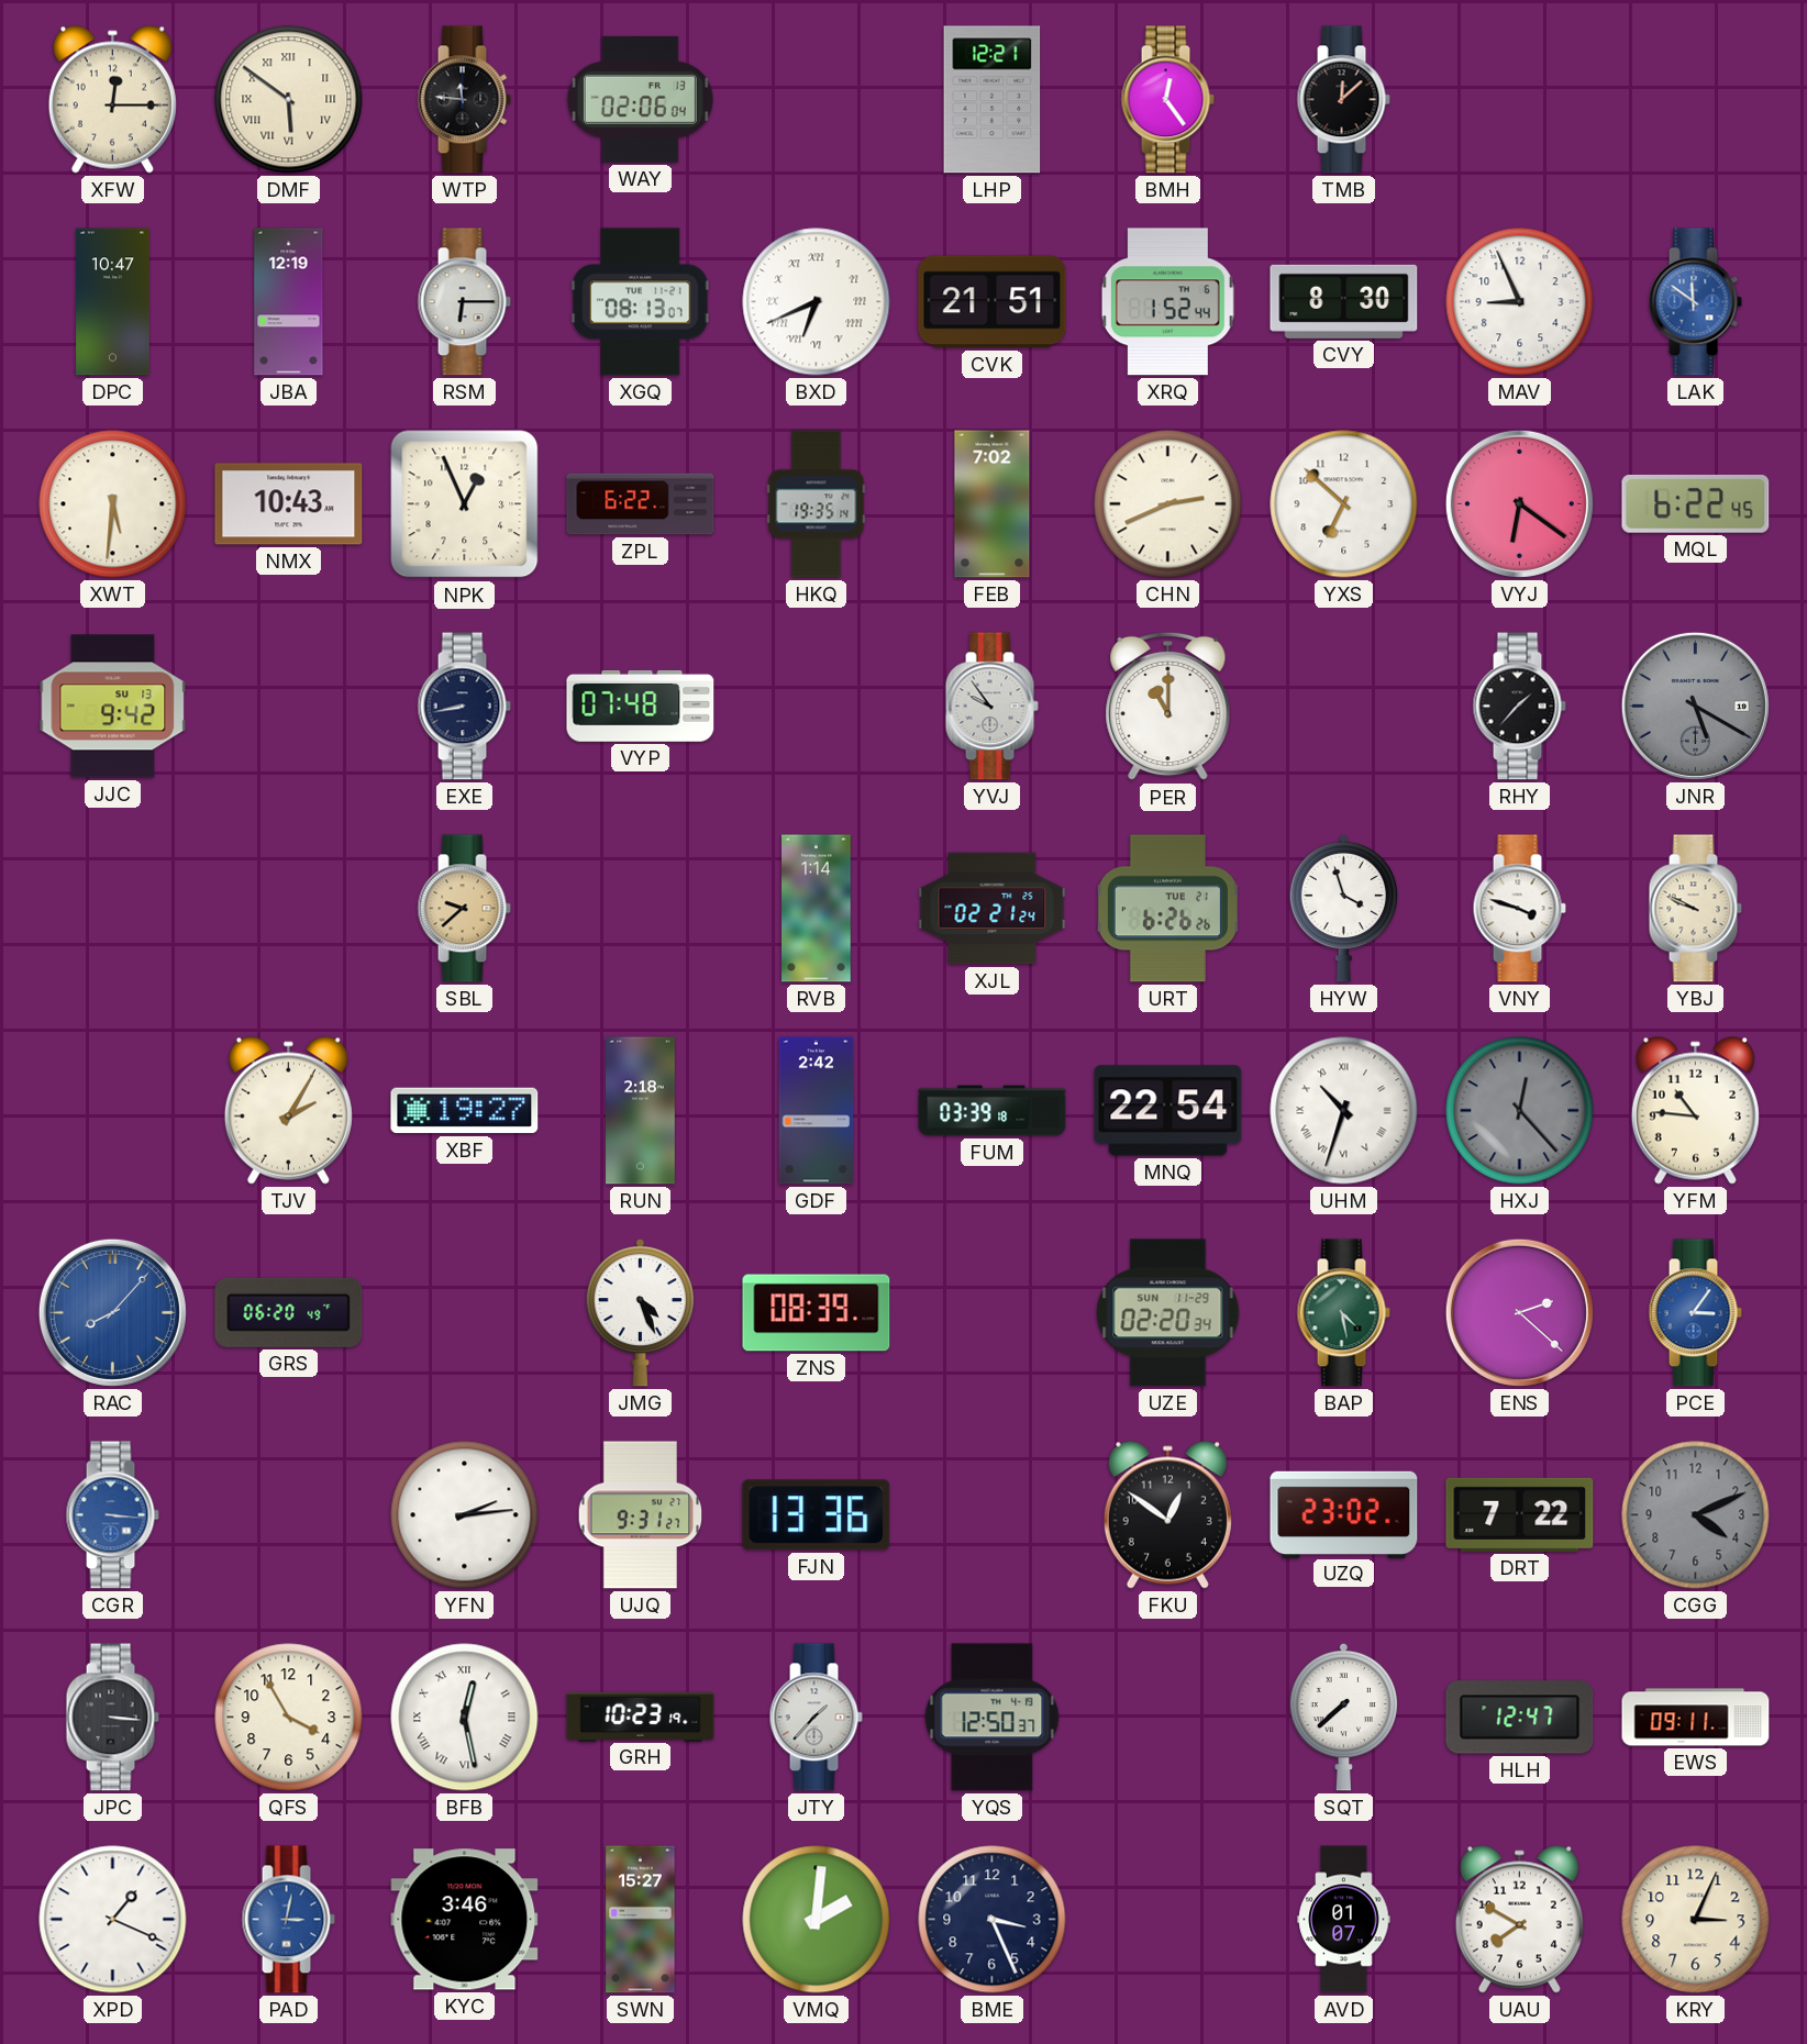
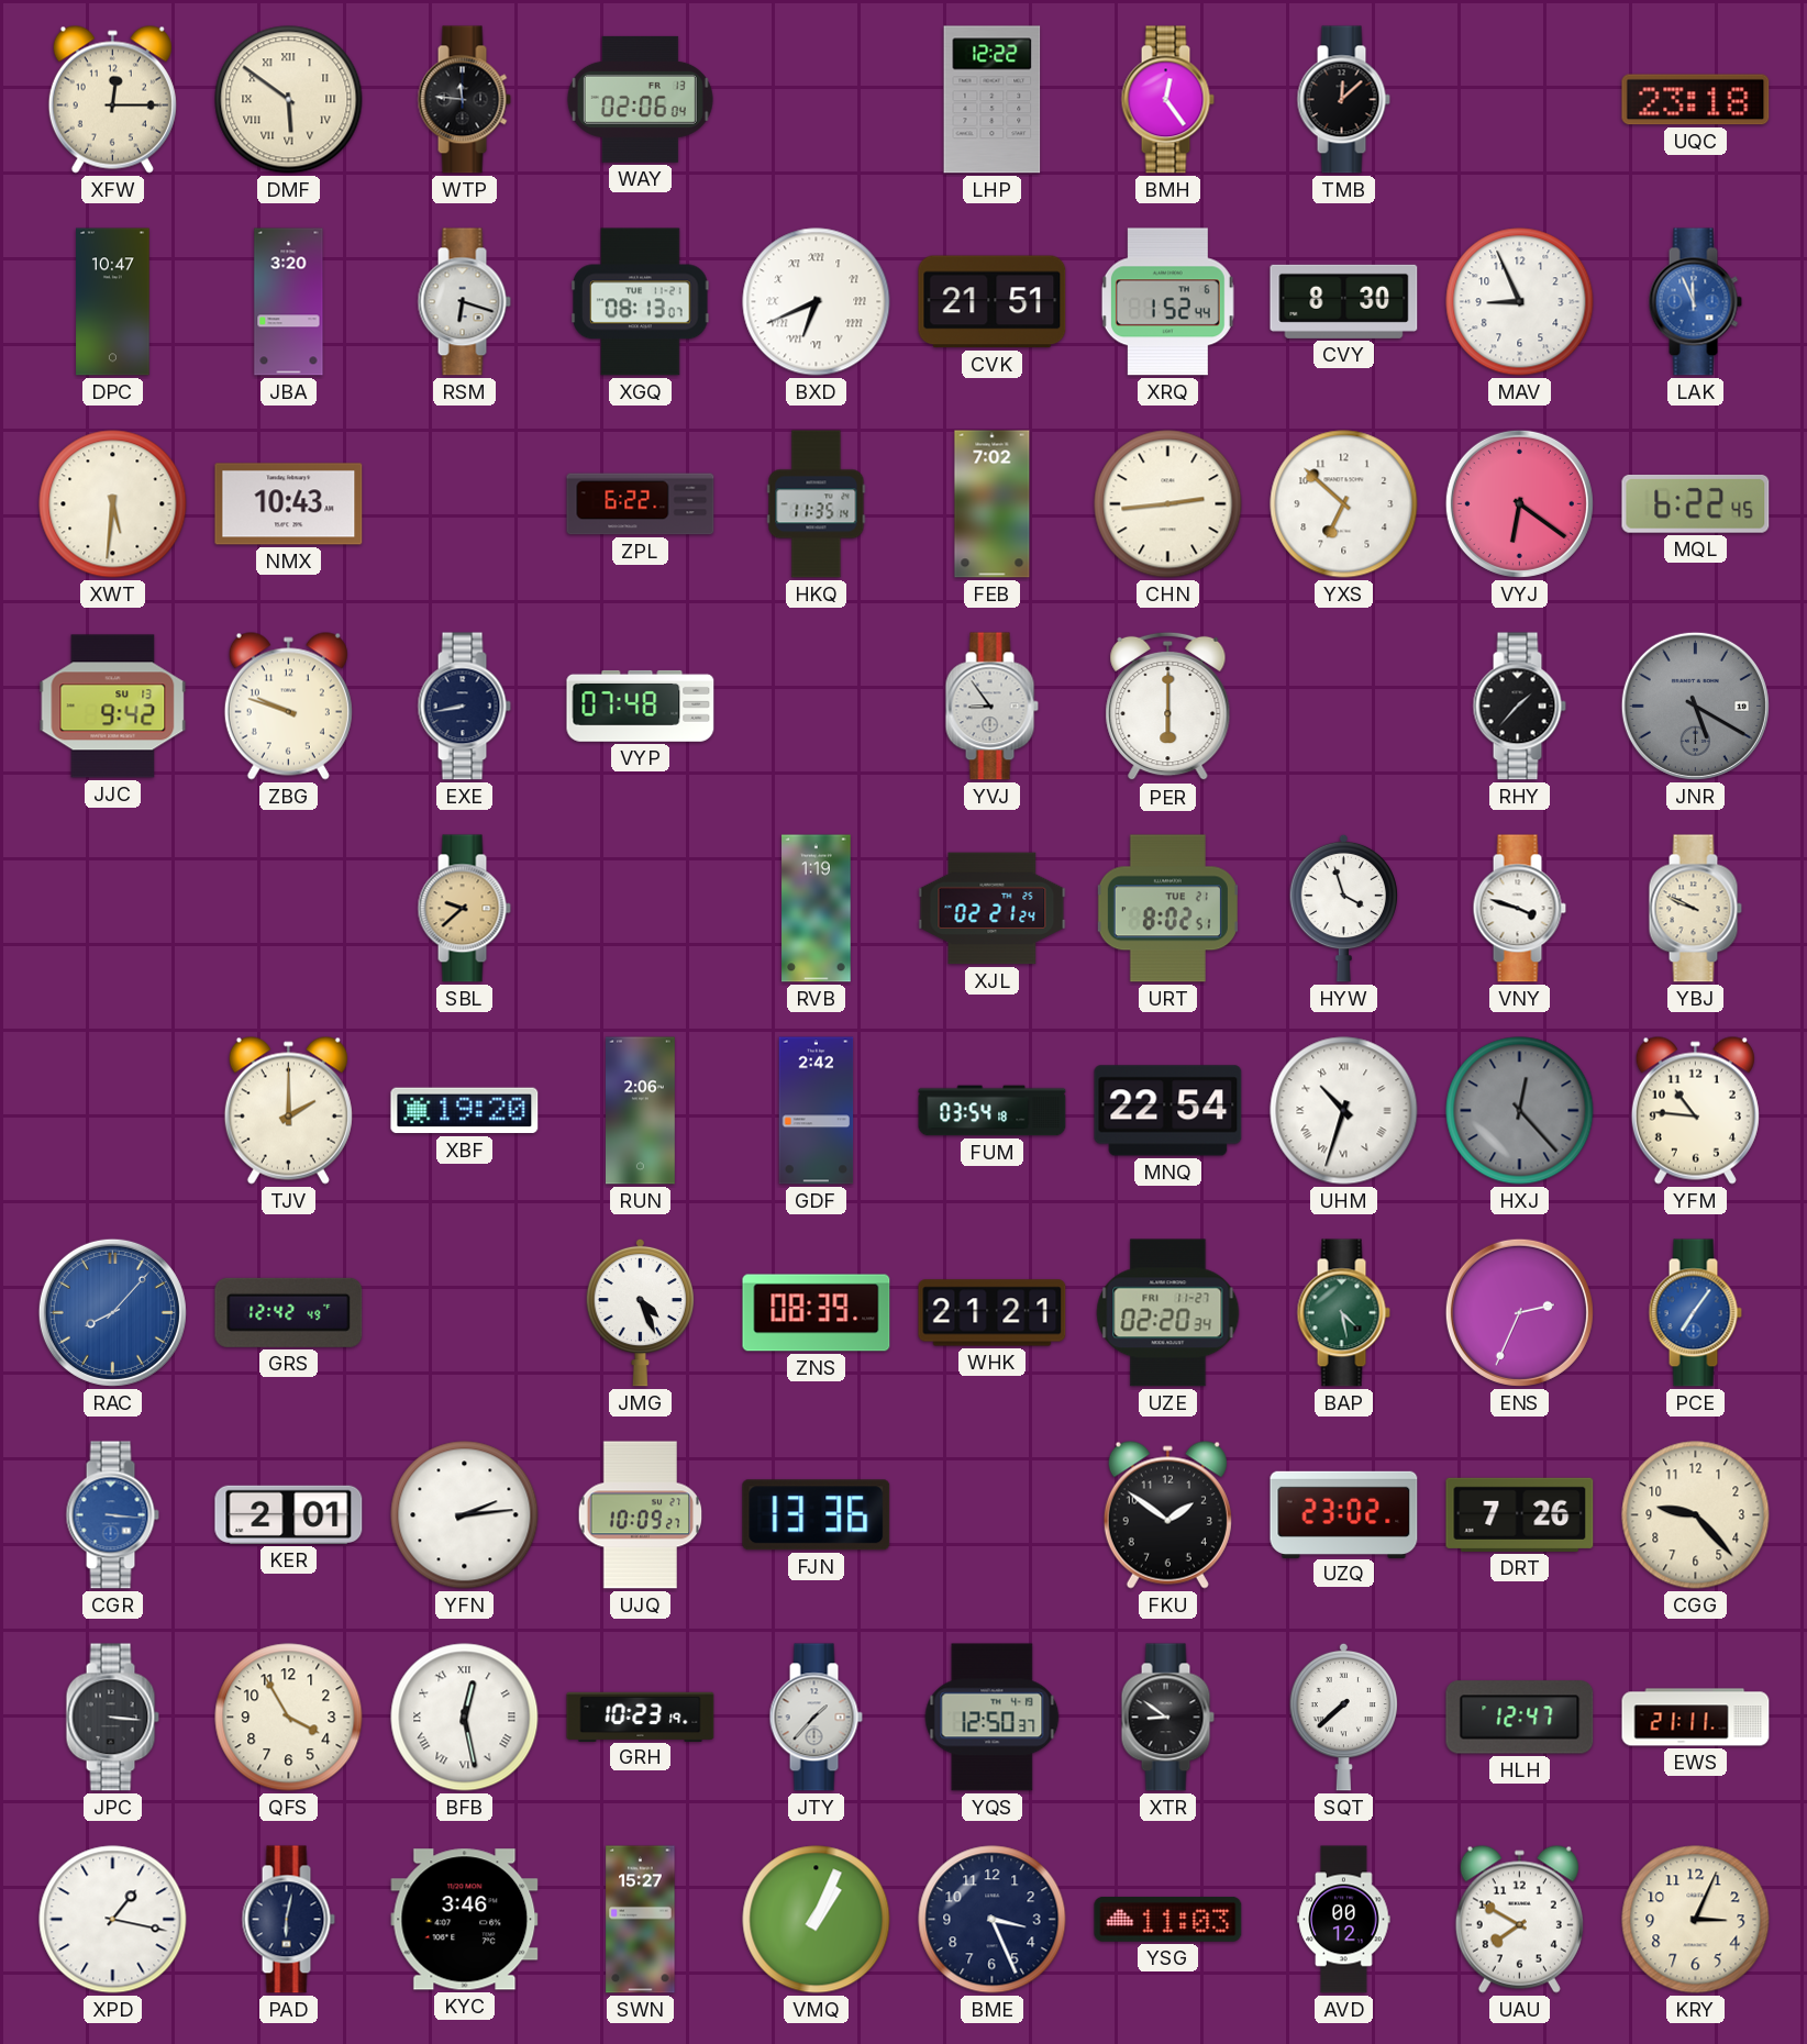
LHP: 12:21 -> 12:22
UQC: none -> 23:18
JBA: 12:19 -> 3:20
RSM: 6:15 -> 6:18
LAK: 11:51 -> 11:56
NPK: 12:56 -> none
HKQ: 19:35 -> 11:35
CHN: 2:41 -> 2:44
ZBG: none -> 9:48
YVJ: 9:54 -> 8:54
PER: 11:00 -> 6:00
RVB: 1:14 -> 1:19
URT: 6:26 -> 8:02
TJV: 2:05 -> 2:00
XBF: 19:27 -> 19:20
RUN: 2:18 -> 2:06
FUM: 03:39 -> 03:54
GRS: 06:20 -> 12:42
WHK: none -> 21:21
UZE date: SUN 11-29 -> FRI 11-27
ENS: 2:22 -> 2:34
PCE: 3:06 -> 7:06
KER: none -> 2:01
UJQ: 9:31 -> 10:09
FKU: 12:51 -> 1:51
DRT: 7:22 -> 7:26
CGG: 4:11 -> 9:23
CGG dial: grey -> cream
XTR: none -> 8:51
EWS: 09:11 -> 21:11
XPD: 1:19 -> 1:17
PAD: 3:02 -> 6:02
PAD dial: blue -> navy
VMQ: 2:01 -> 1:04
YSG: none -> 11:03
AVD: 01:07 -> 00:12
